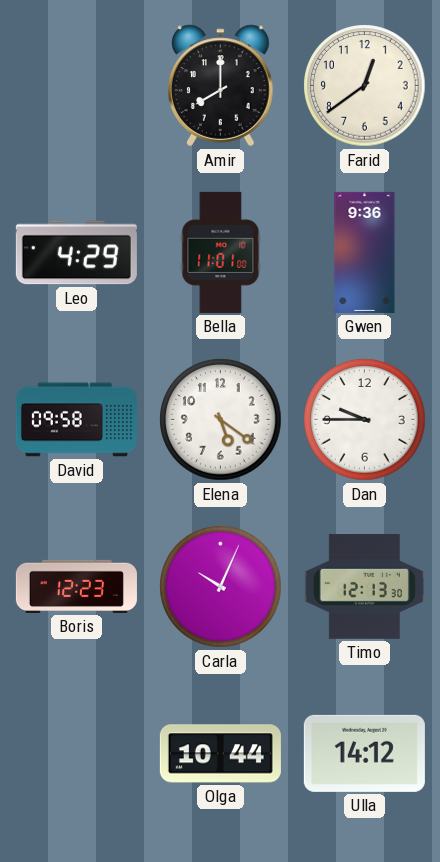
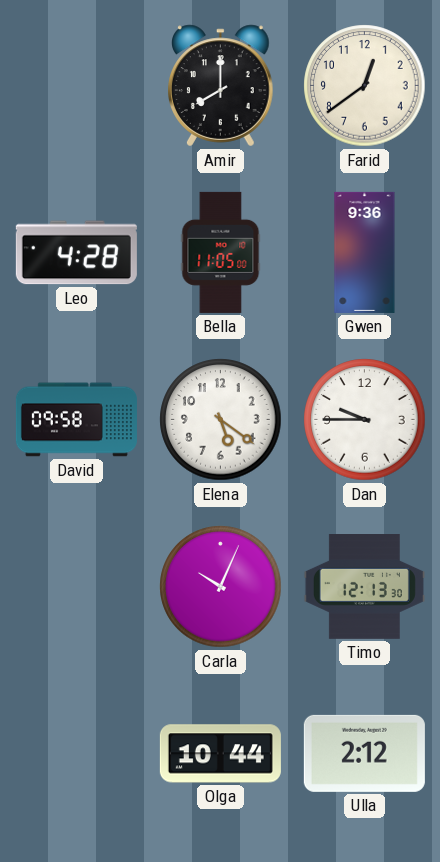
Leo: 4:29 -> 4:28
Bella: 11:01 -> 11:05
Boris: 12:23 -> none
Ulla: 14:12 -> 2:12
